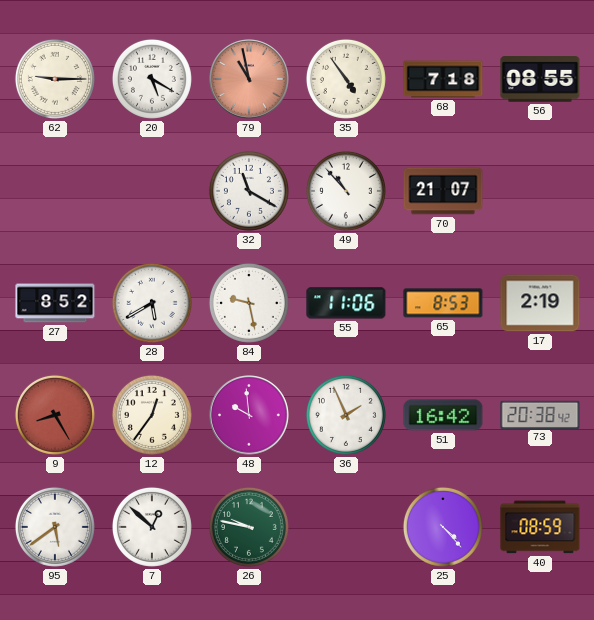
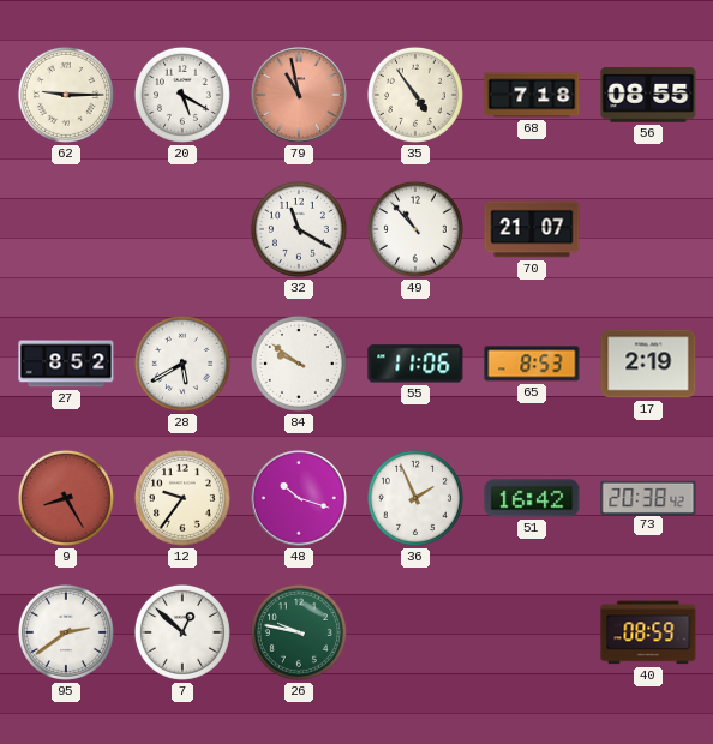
84: 9:28 -> 9:51
12: 12:36 -> 9:36
48: 9:59 -> 10:18
95: 5:39 -> 2:39
25: 4:23 -> none
